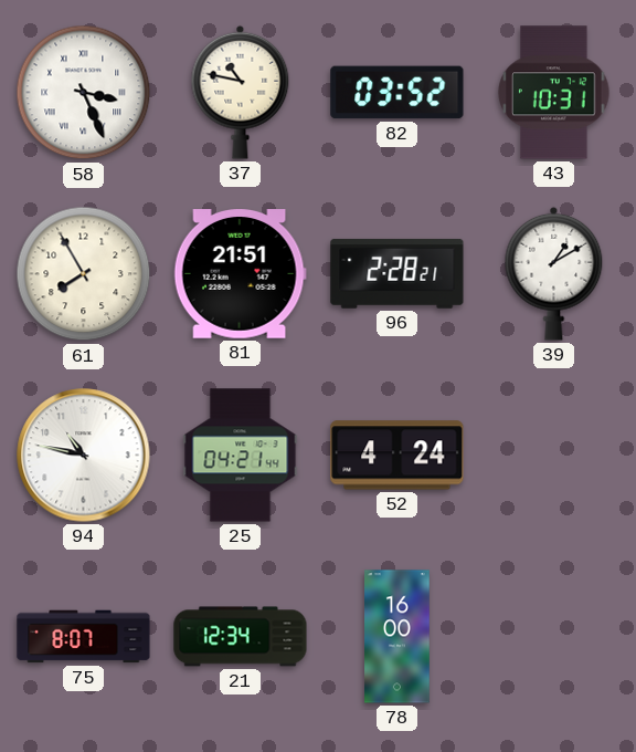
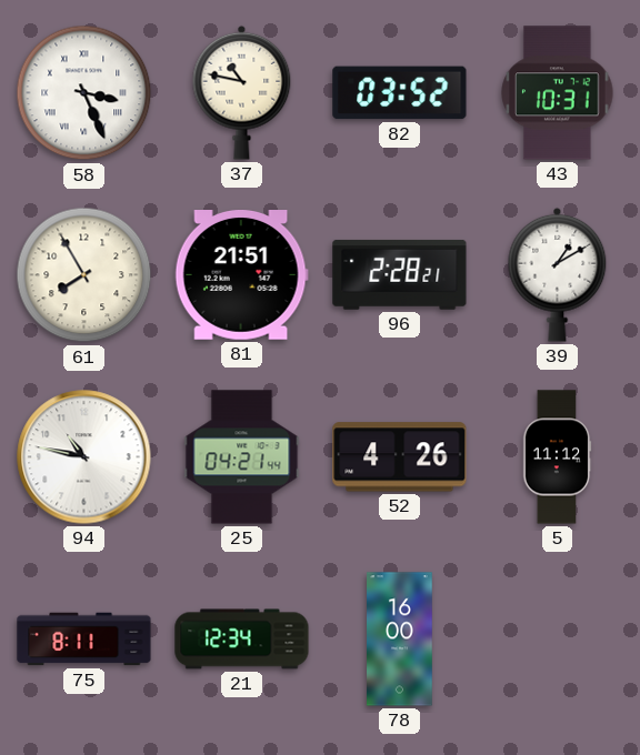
52: 4:24 -> 4:26
5: none -> 11:12
75: 8:07 -> 8:11
